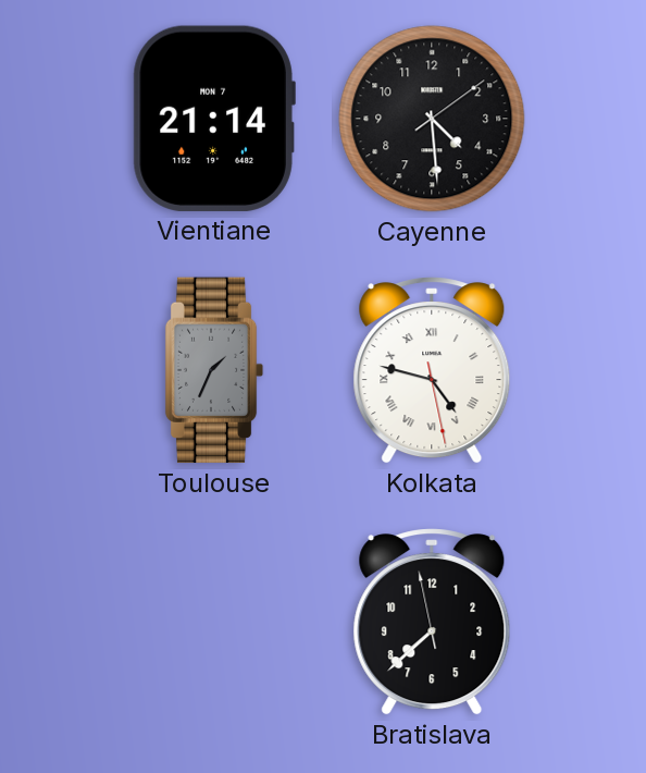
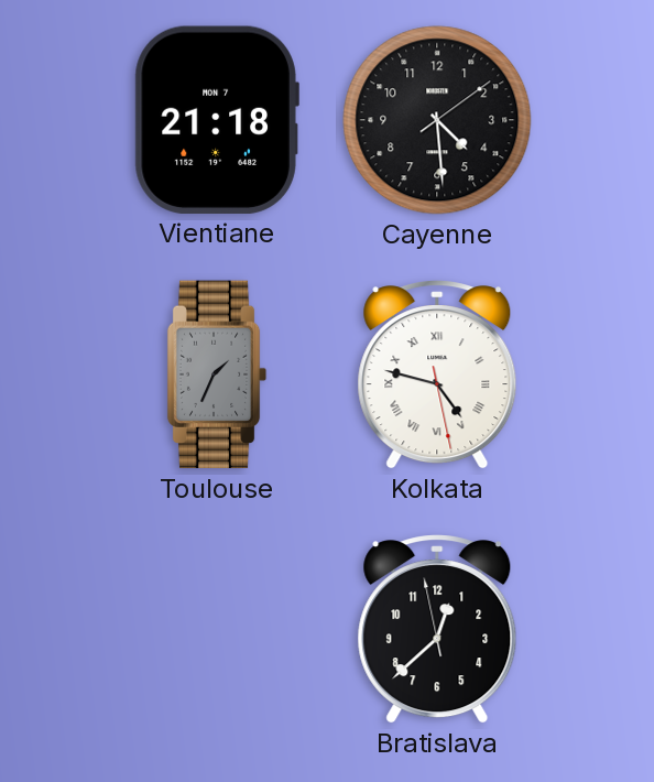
Vientiane: 21:14 -> 21:18
Bratislava: 7:37 -> 12:37
